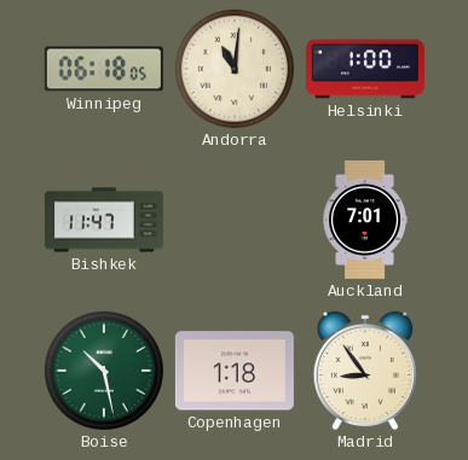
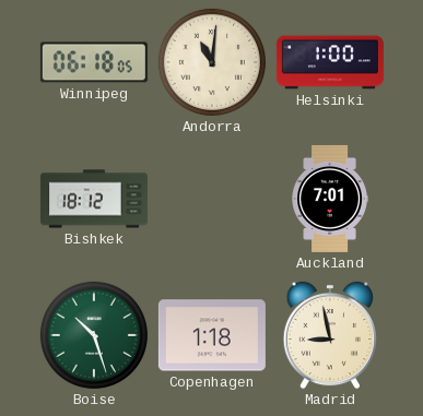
Bishkek: 11:47 -> 18:12
Boise: 10:28 -> 10:27
Madrid: 8:54 -> 8:58
